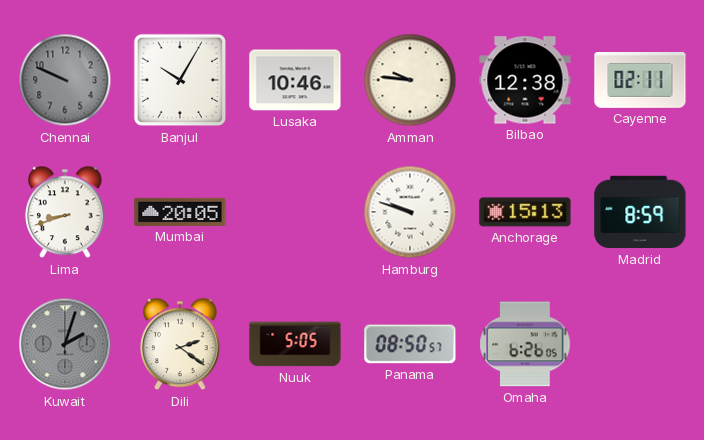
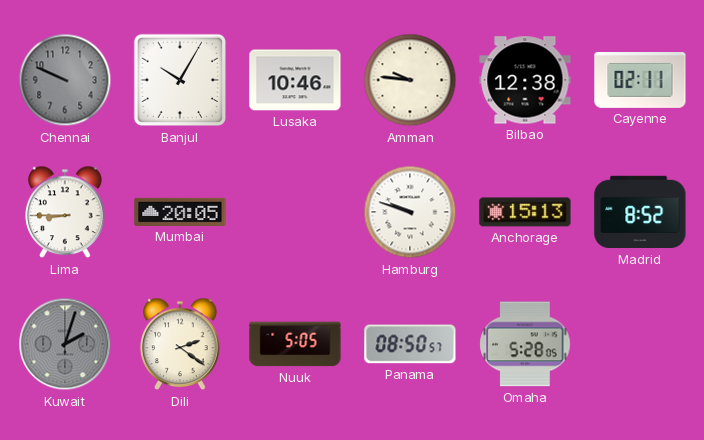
Lima: 8:42 -> 8:45
Madrid: 8:59 -> 8:52
Omaha: 6:26 -> 5:28
